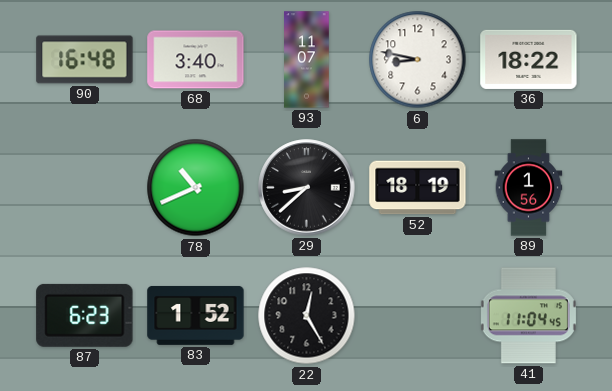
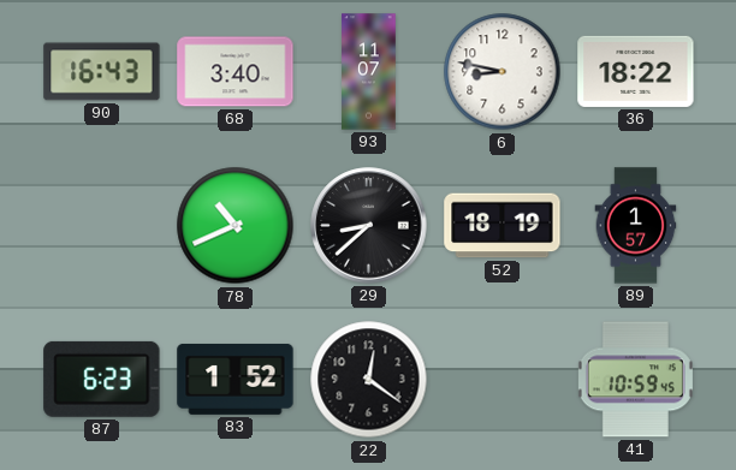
90: 16:48 -> 16:43
89: 1:56 -> 1:57
22: 12:25 -> 12:21
41: 11:04 -> 10:59
